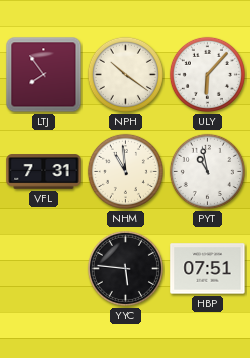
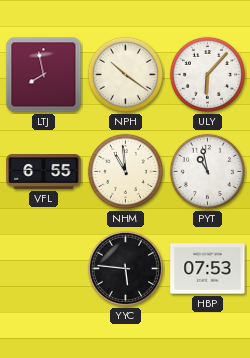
LTJ: 7:54 -> 7:58
VFL: 7:31 -> 6:55
HBP: 07:51 -> 07:53
